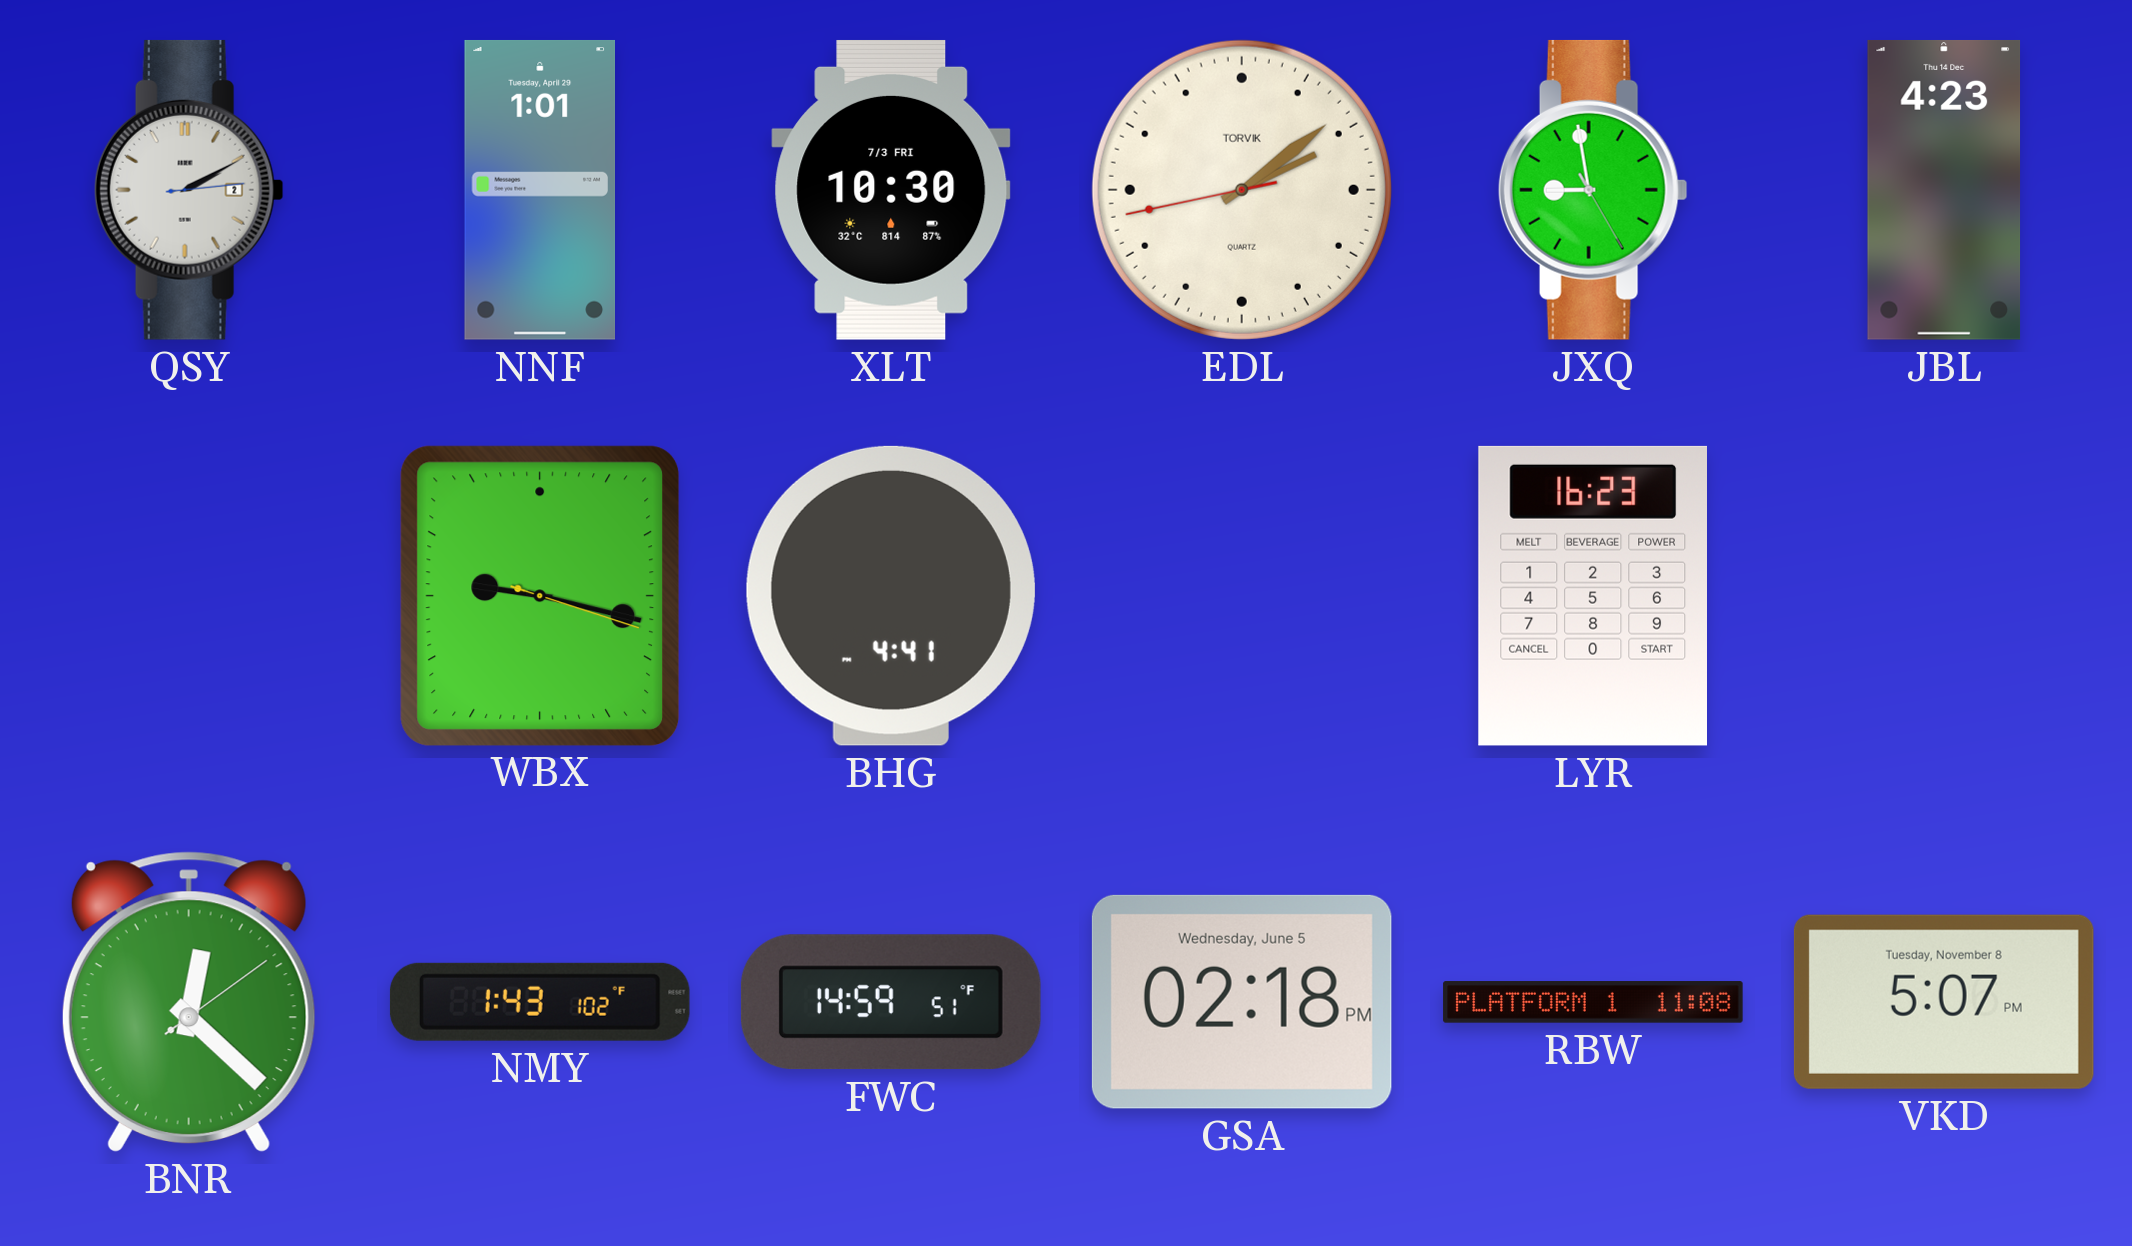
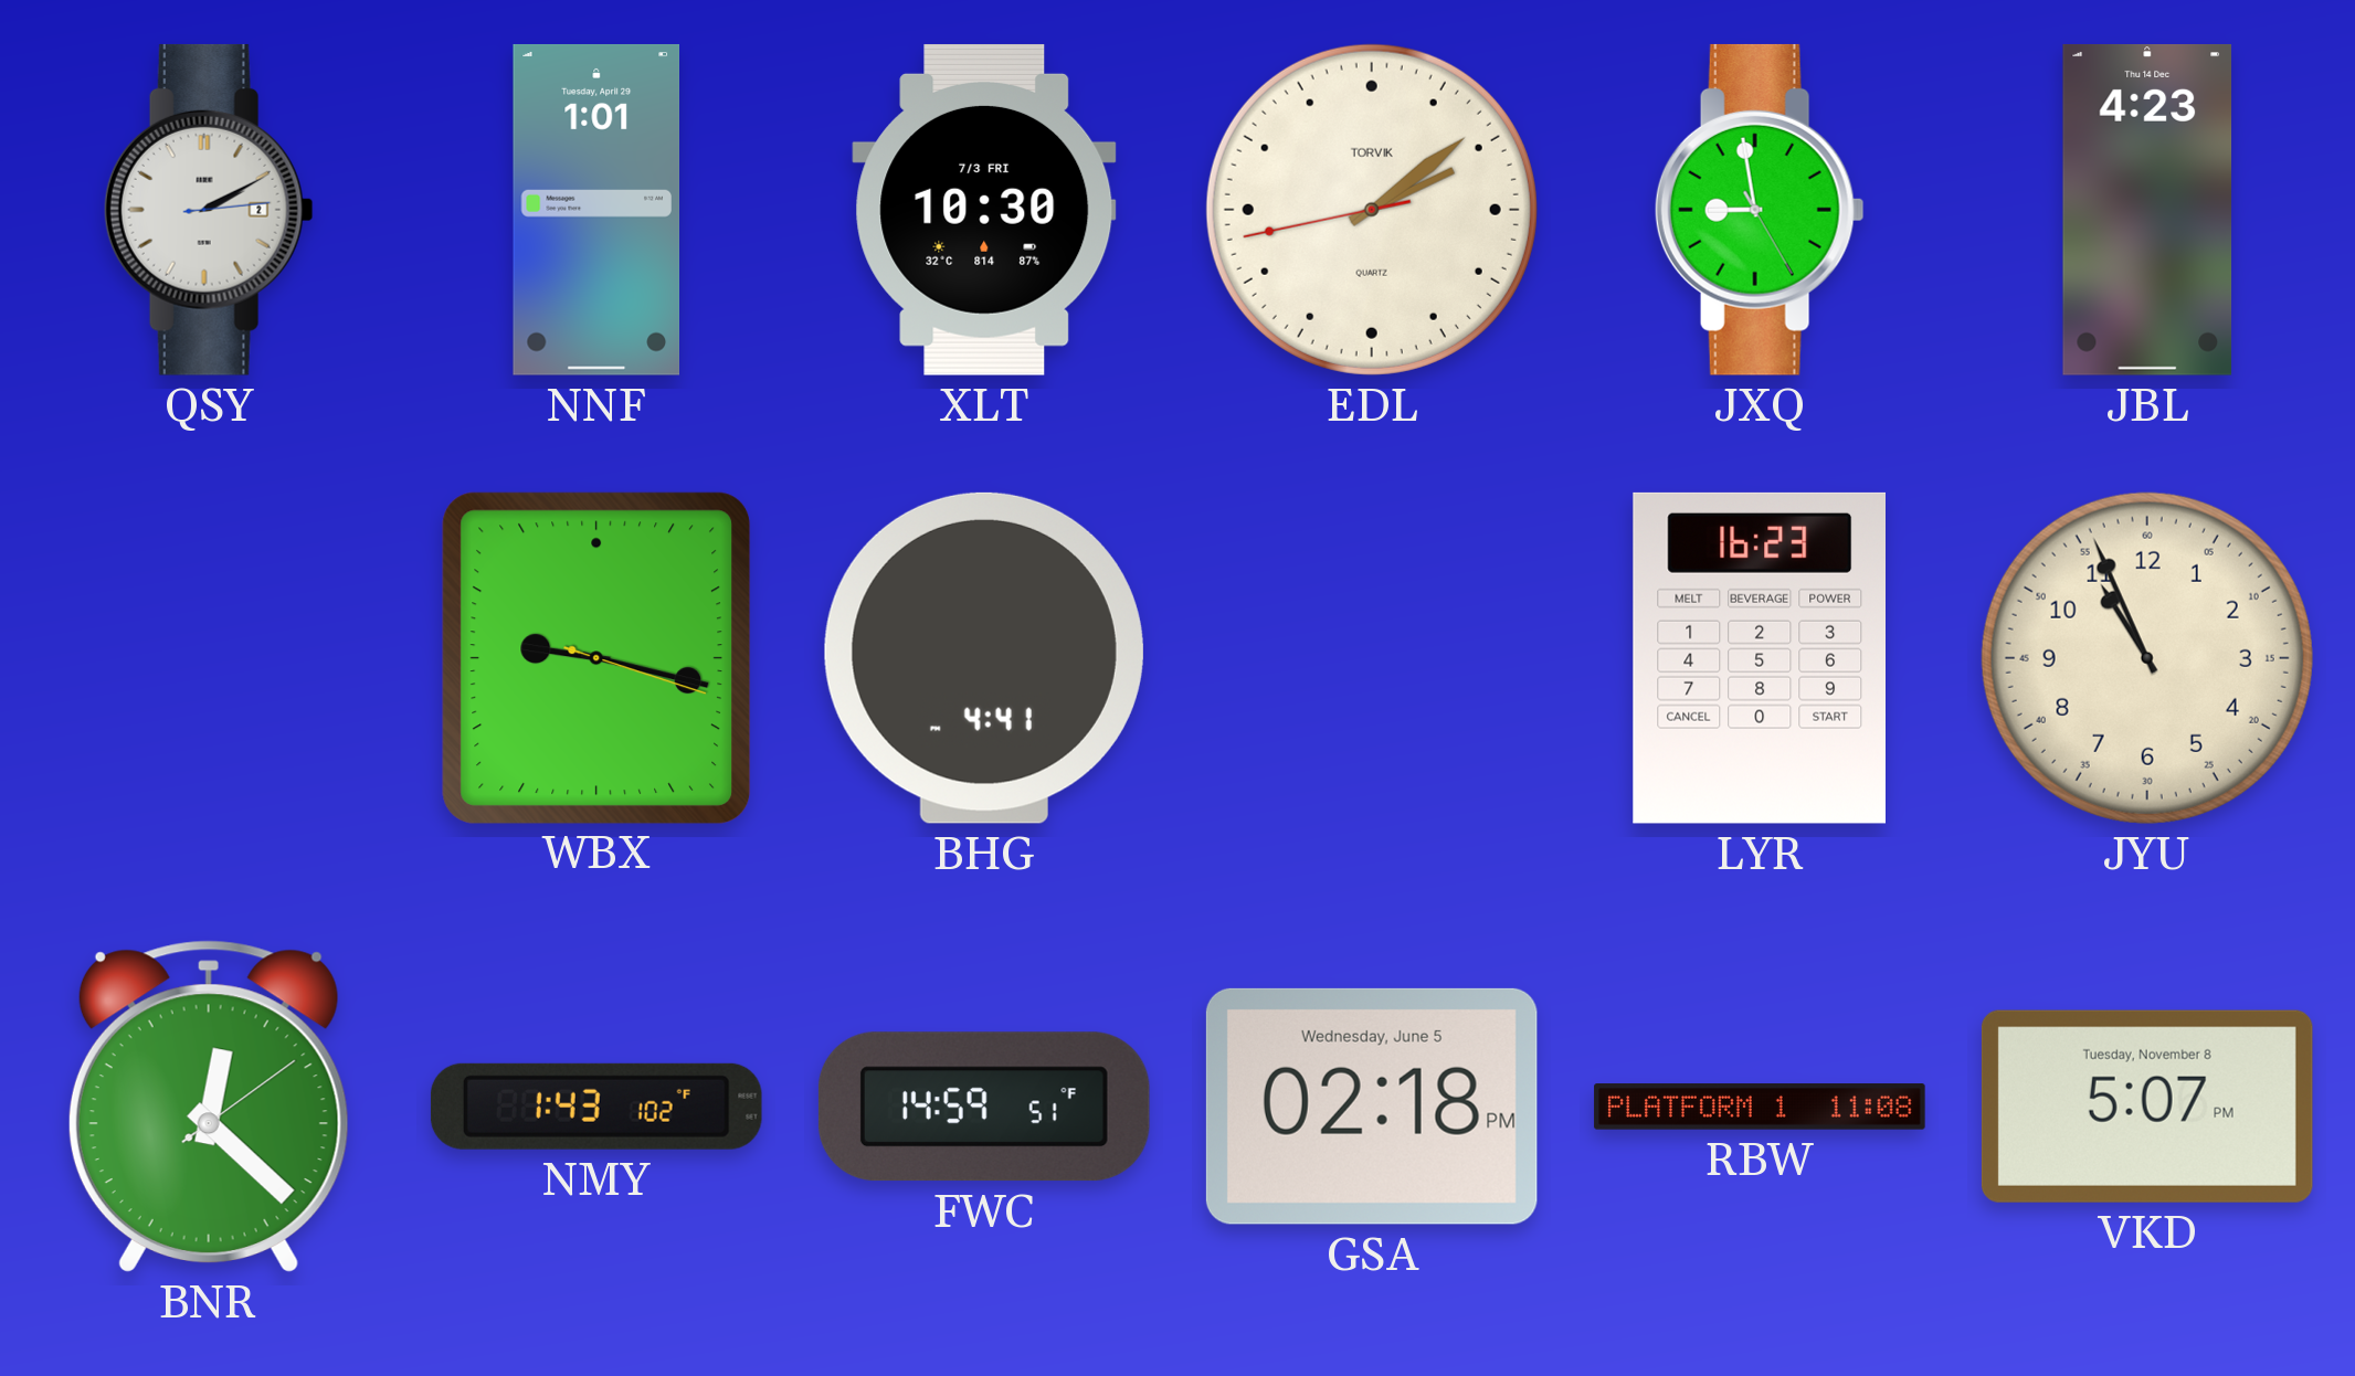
JYU: none -> 10:56
